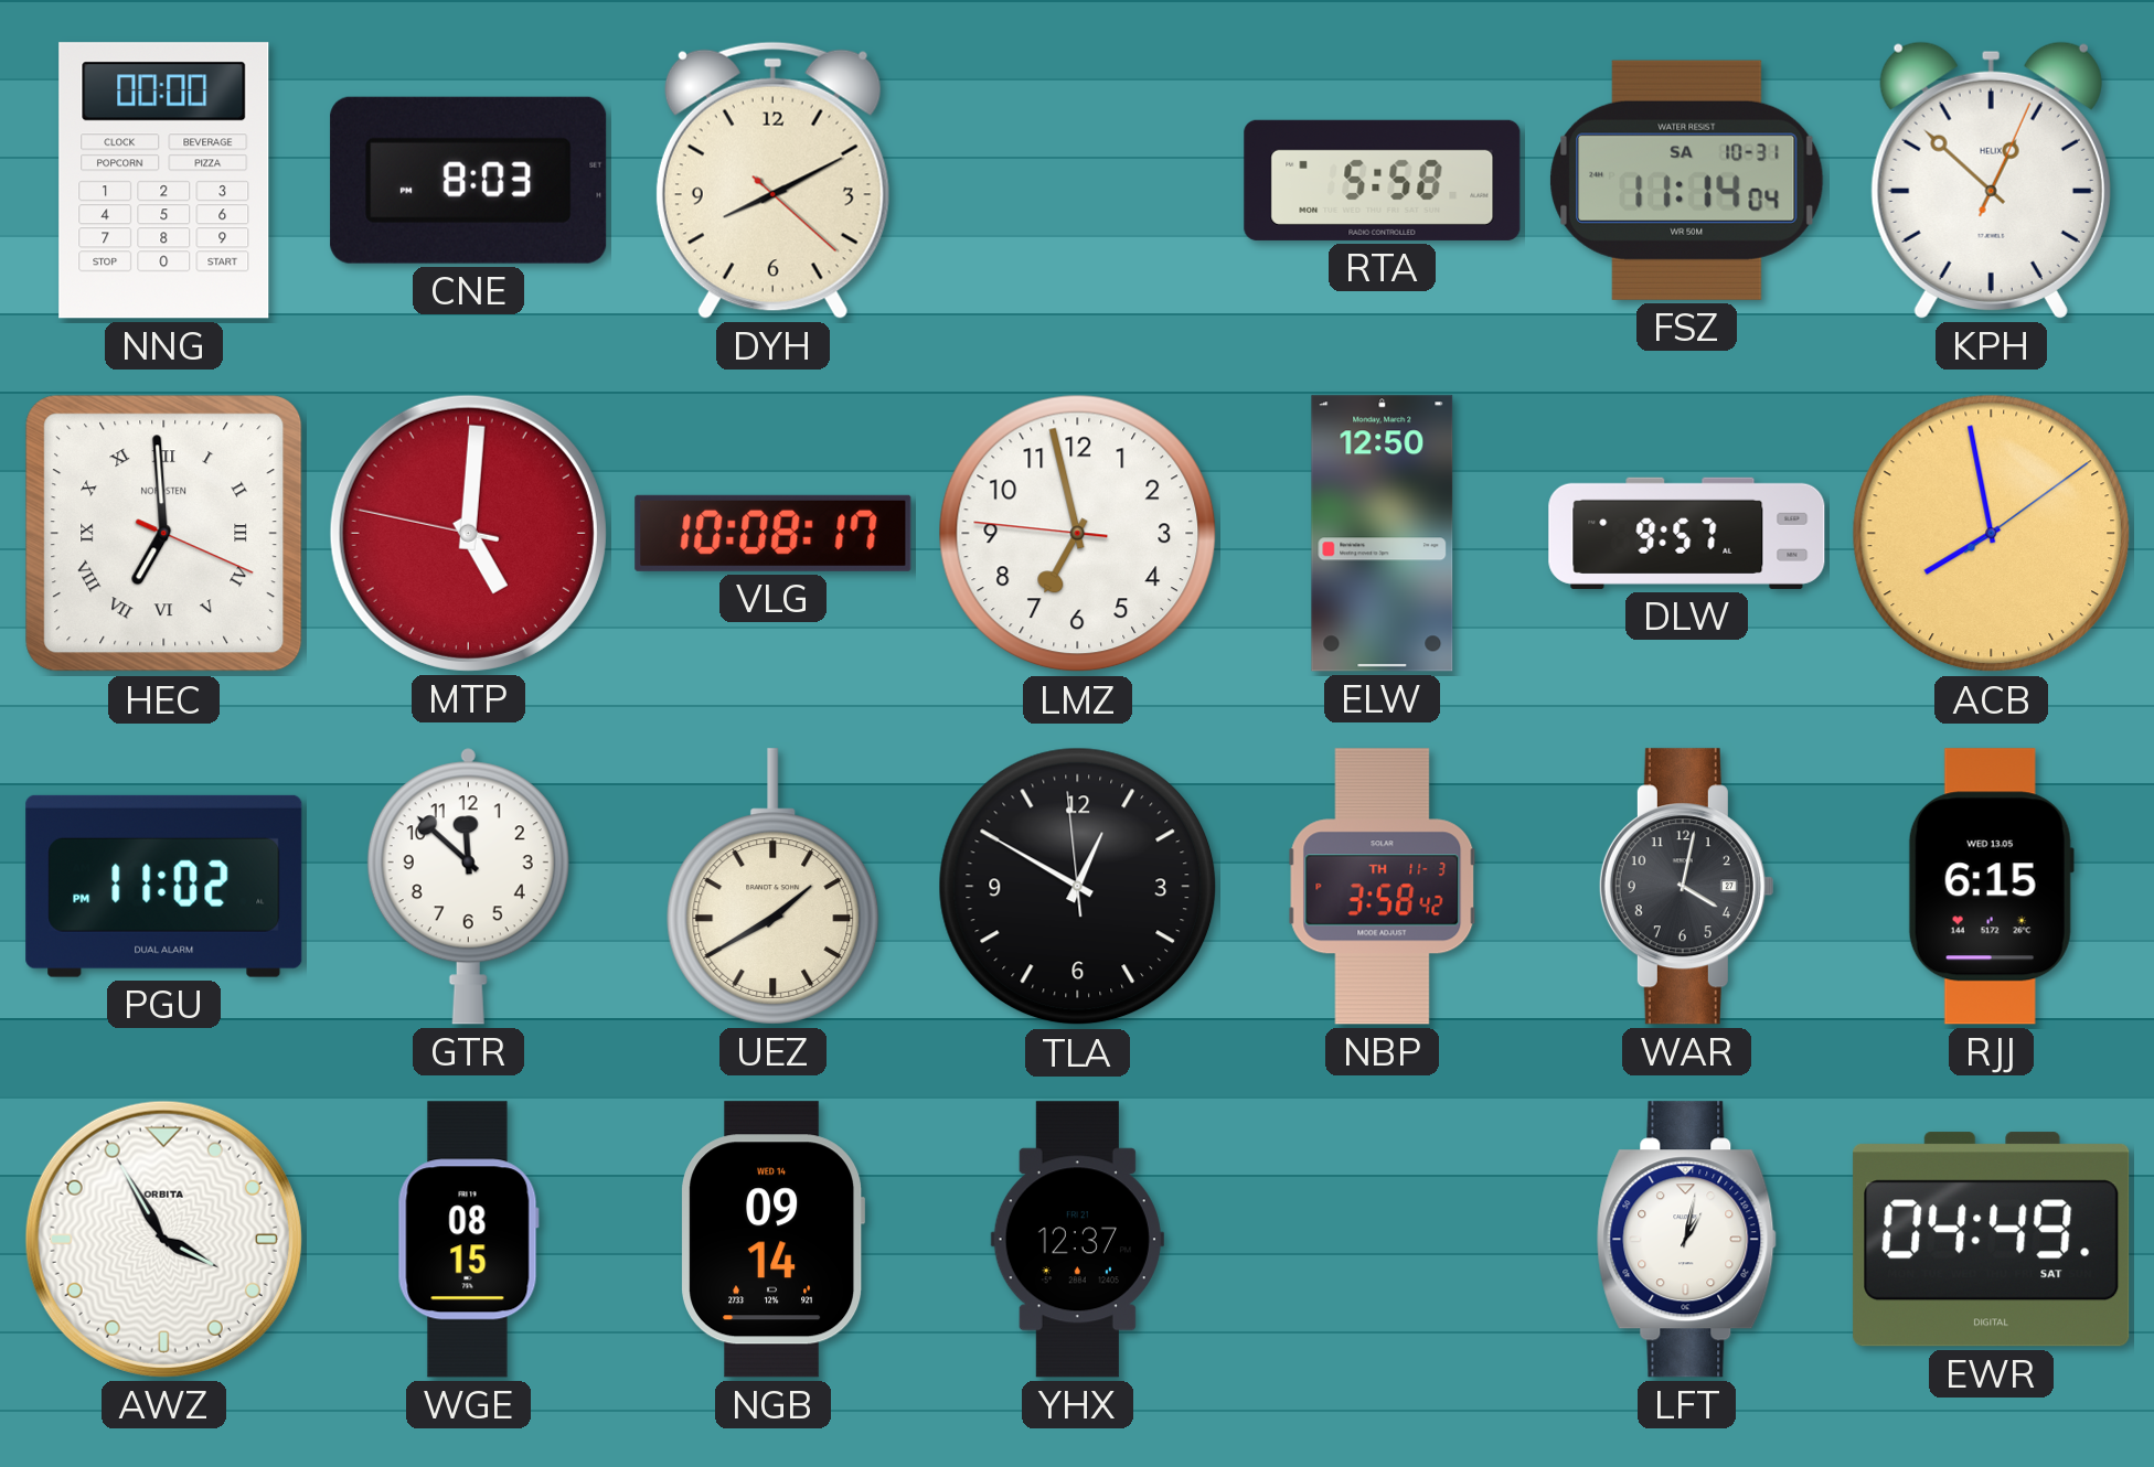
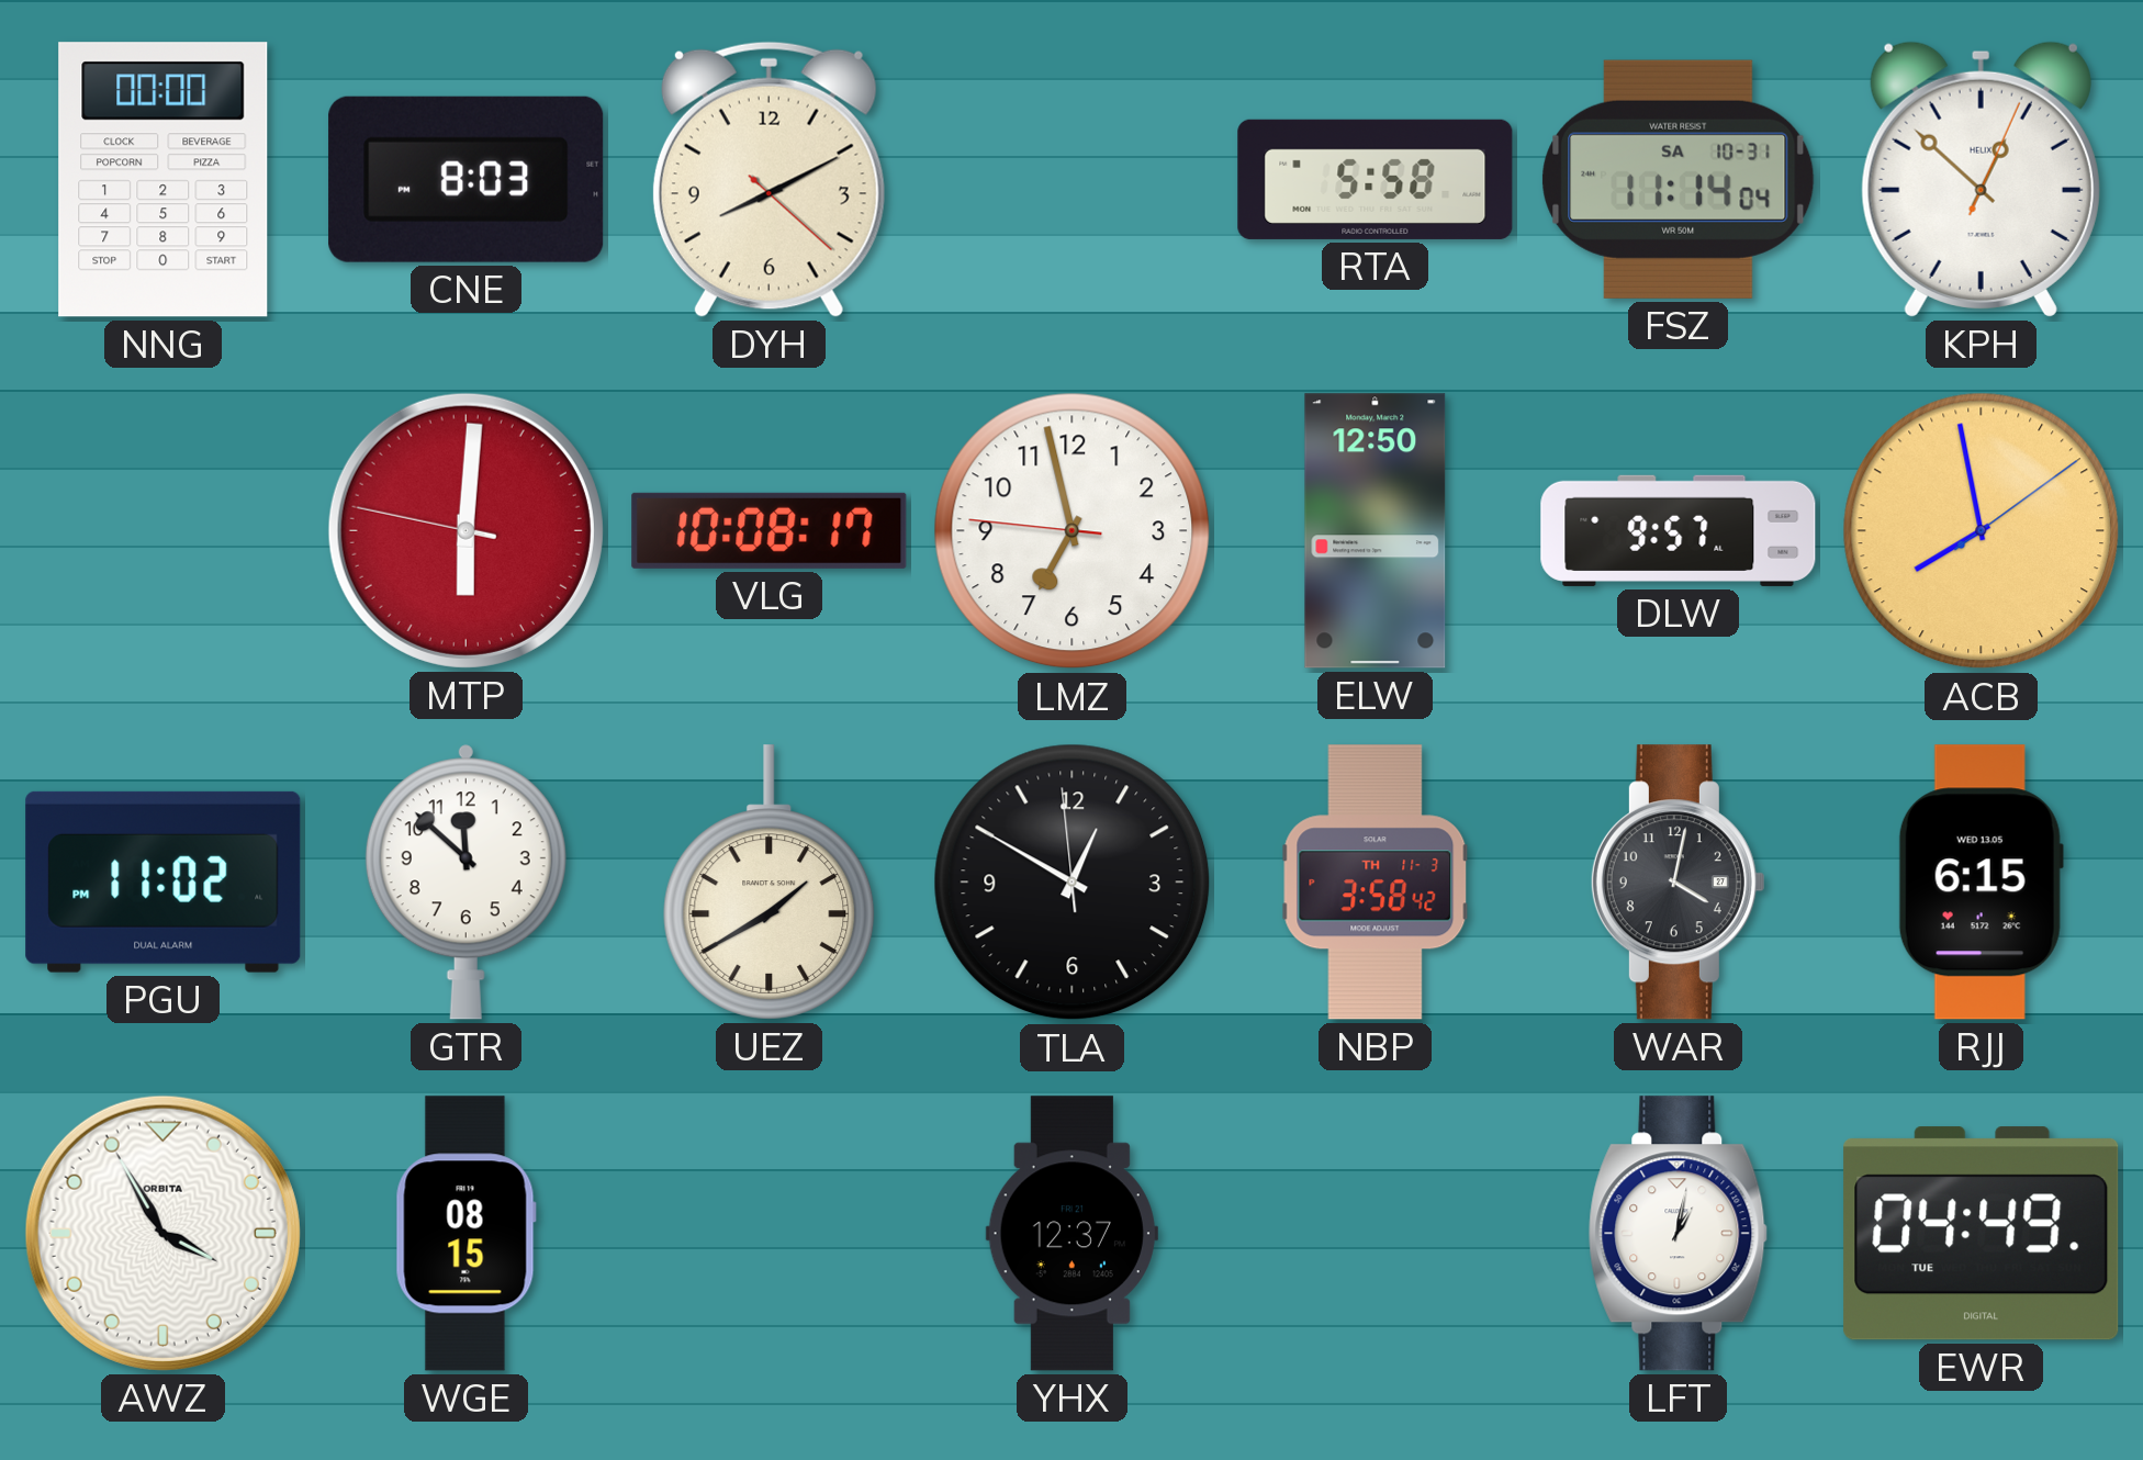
HEC: 6:59 -> none
MTP: 5:00 -> 6:00
NGB: 09:14 -> none
EWR date: SAT -> TUE
